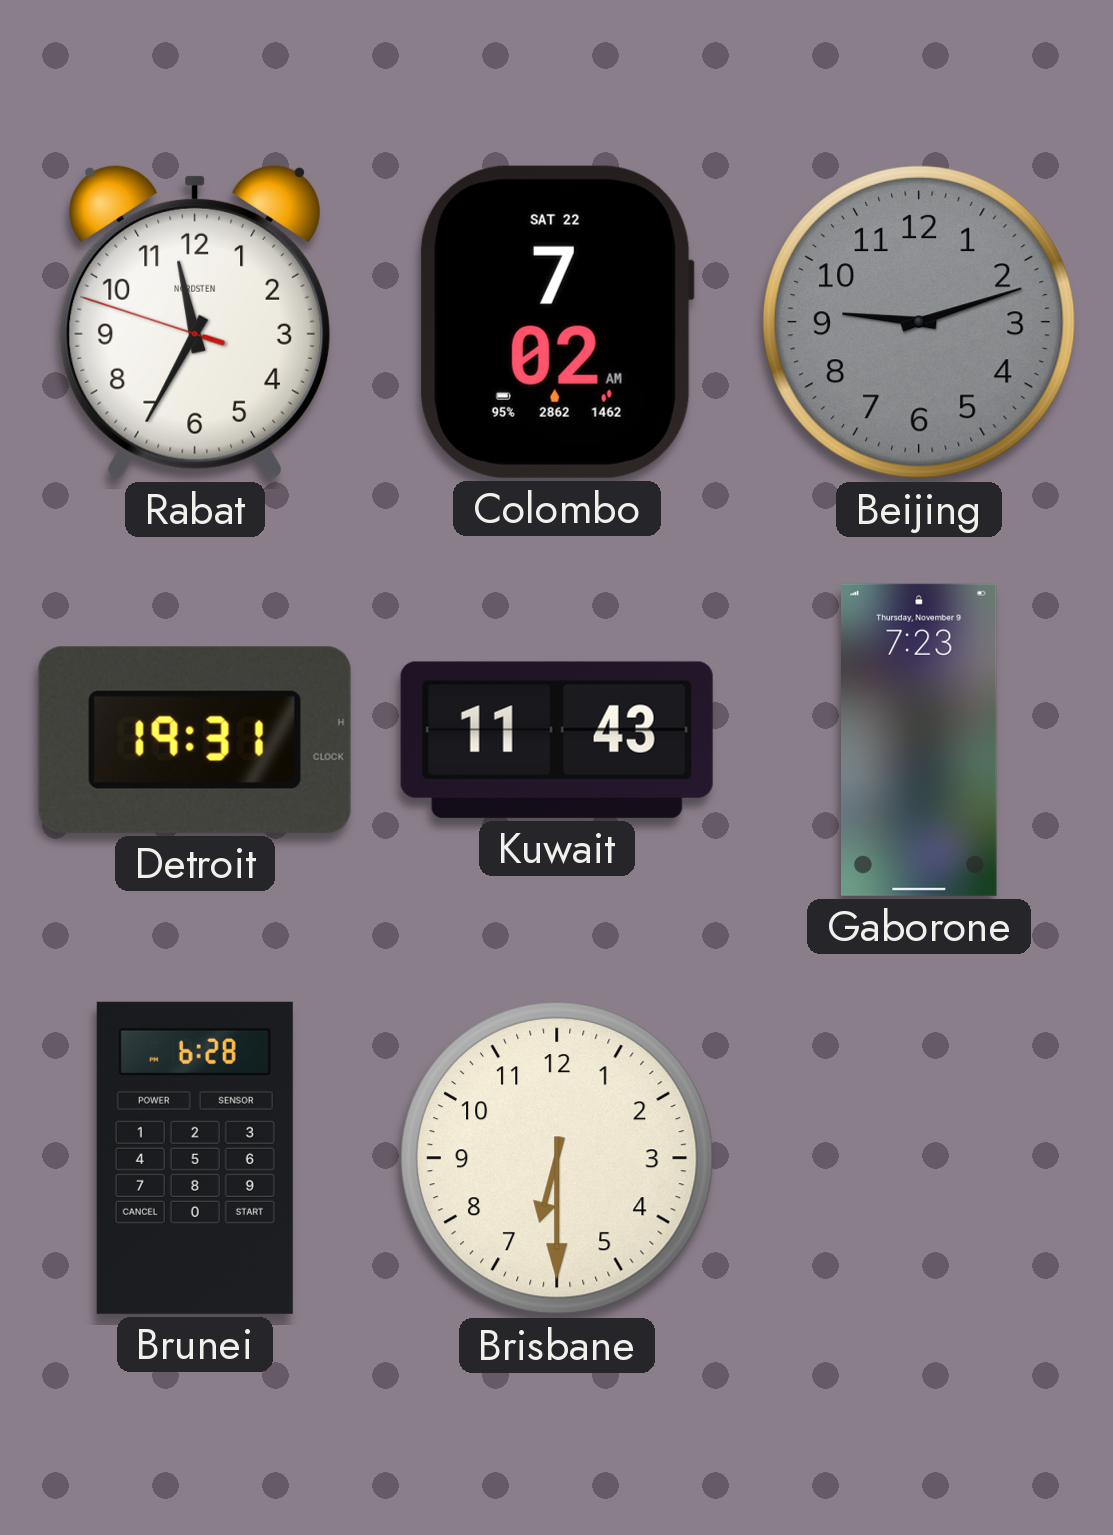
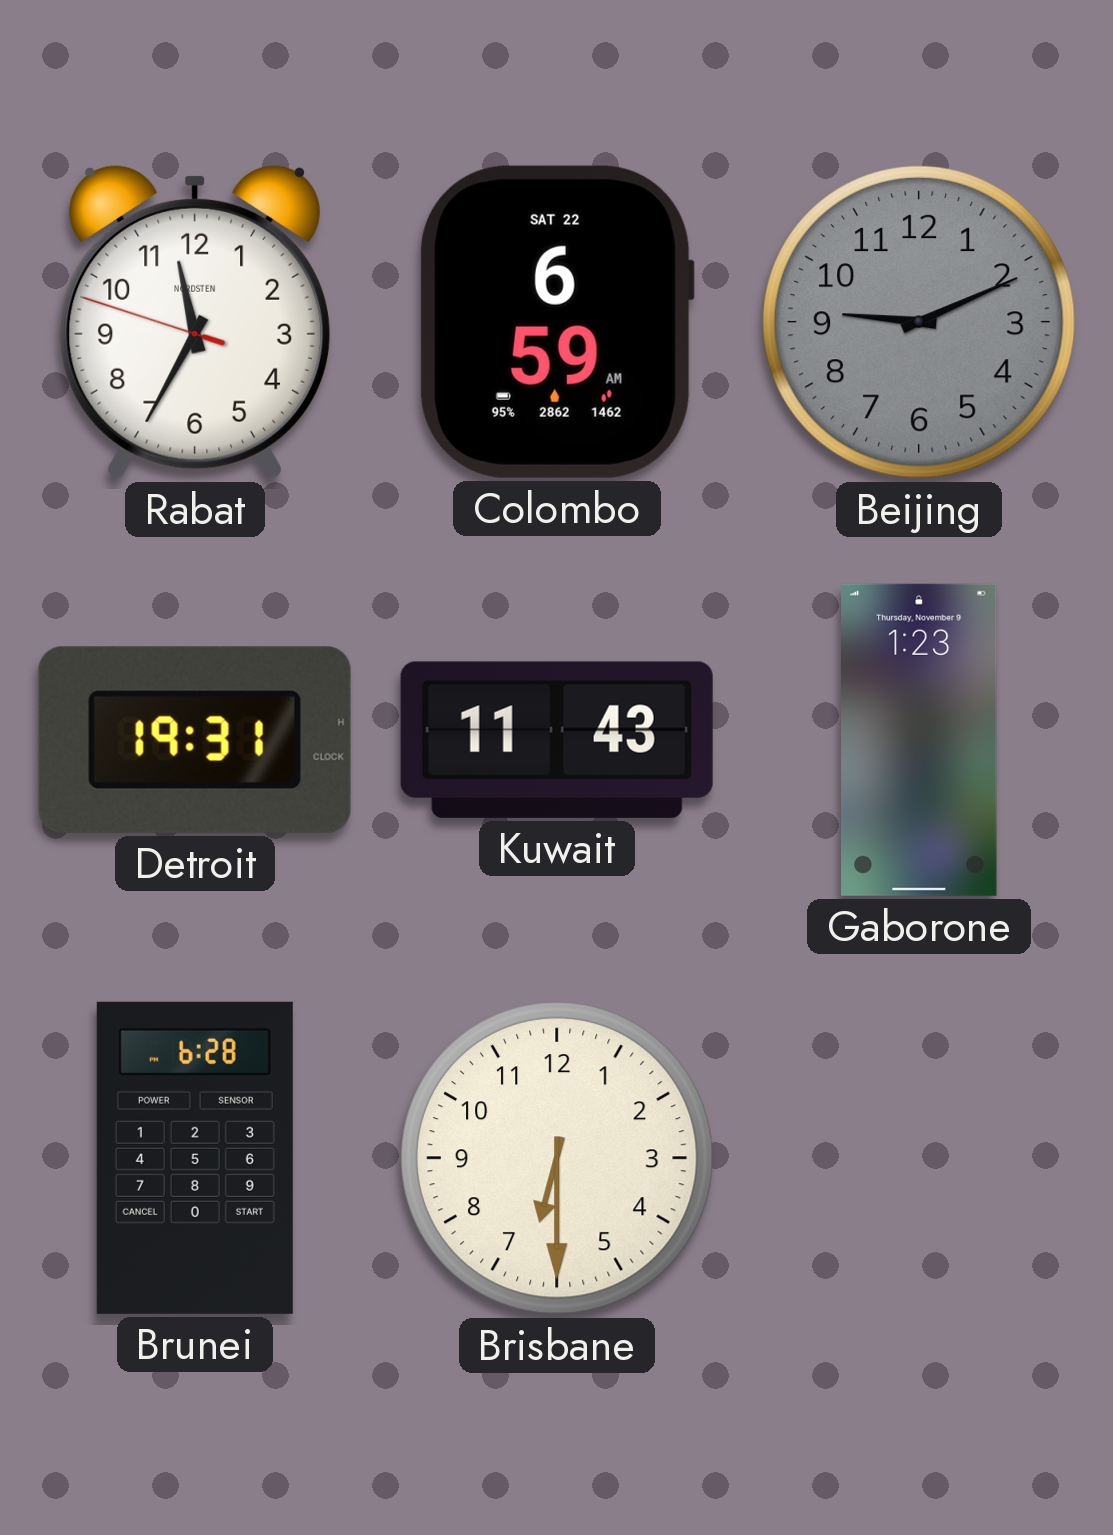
Colombo: 7:02 -> 6:59
Beijing: 9:12 -> 9:11
Gaborone: 7:23 -> 1:23
